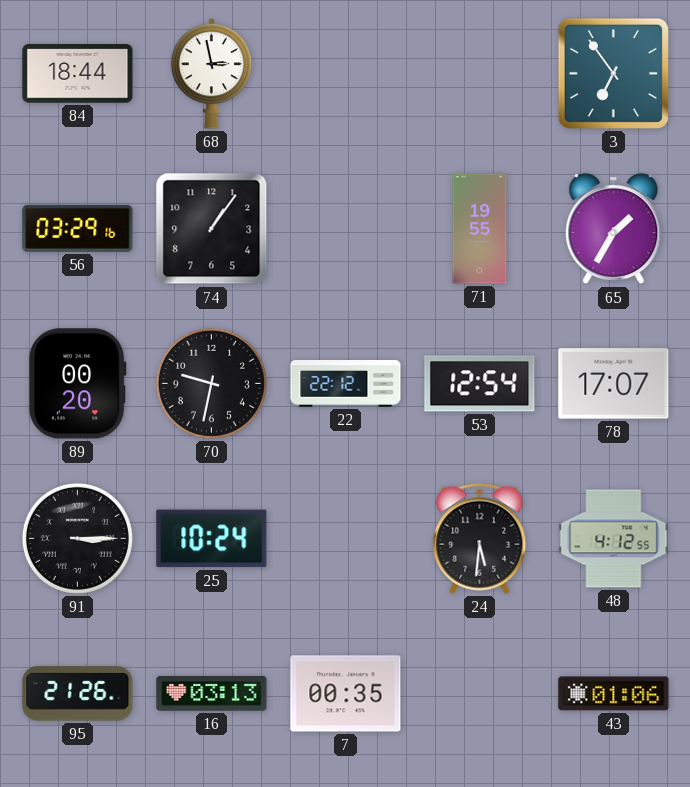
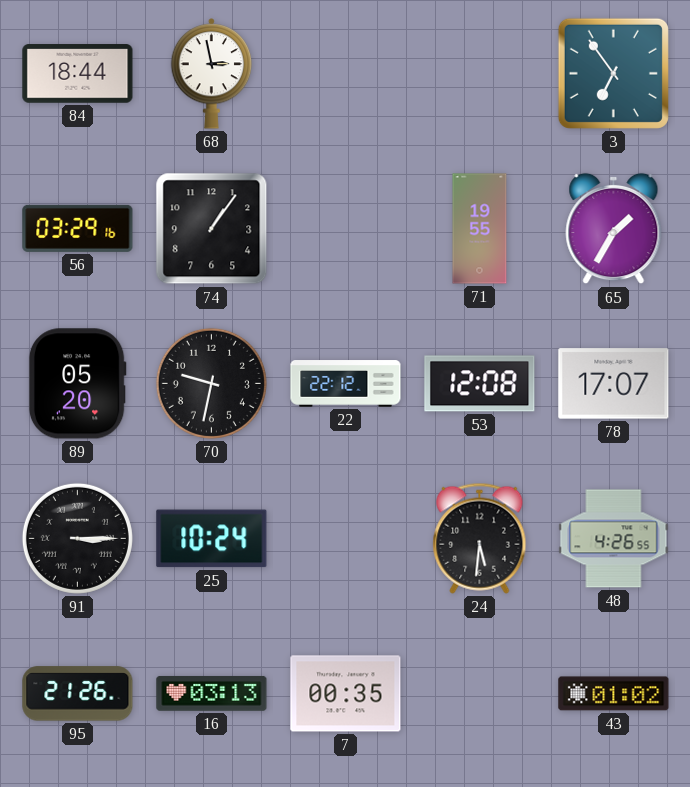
89: 00:20 -> 05:20
53: 12:54 -> 12:08
48: 4:12 -> 4:26
43: 01:06 -> 01:02
